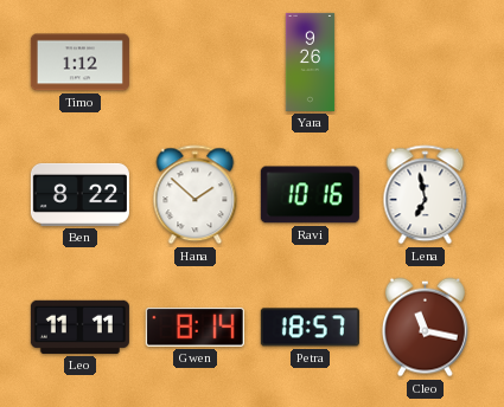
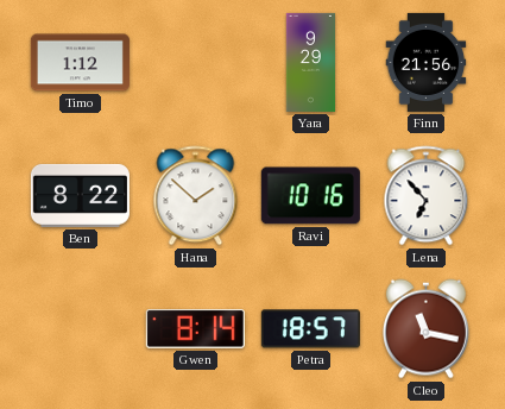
Yara: 9:26 -> 9:29
Finn: none -> 21:56
Lena: 6:58 -> 6:53
Leo: 11:11 -> none
